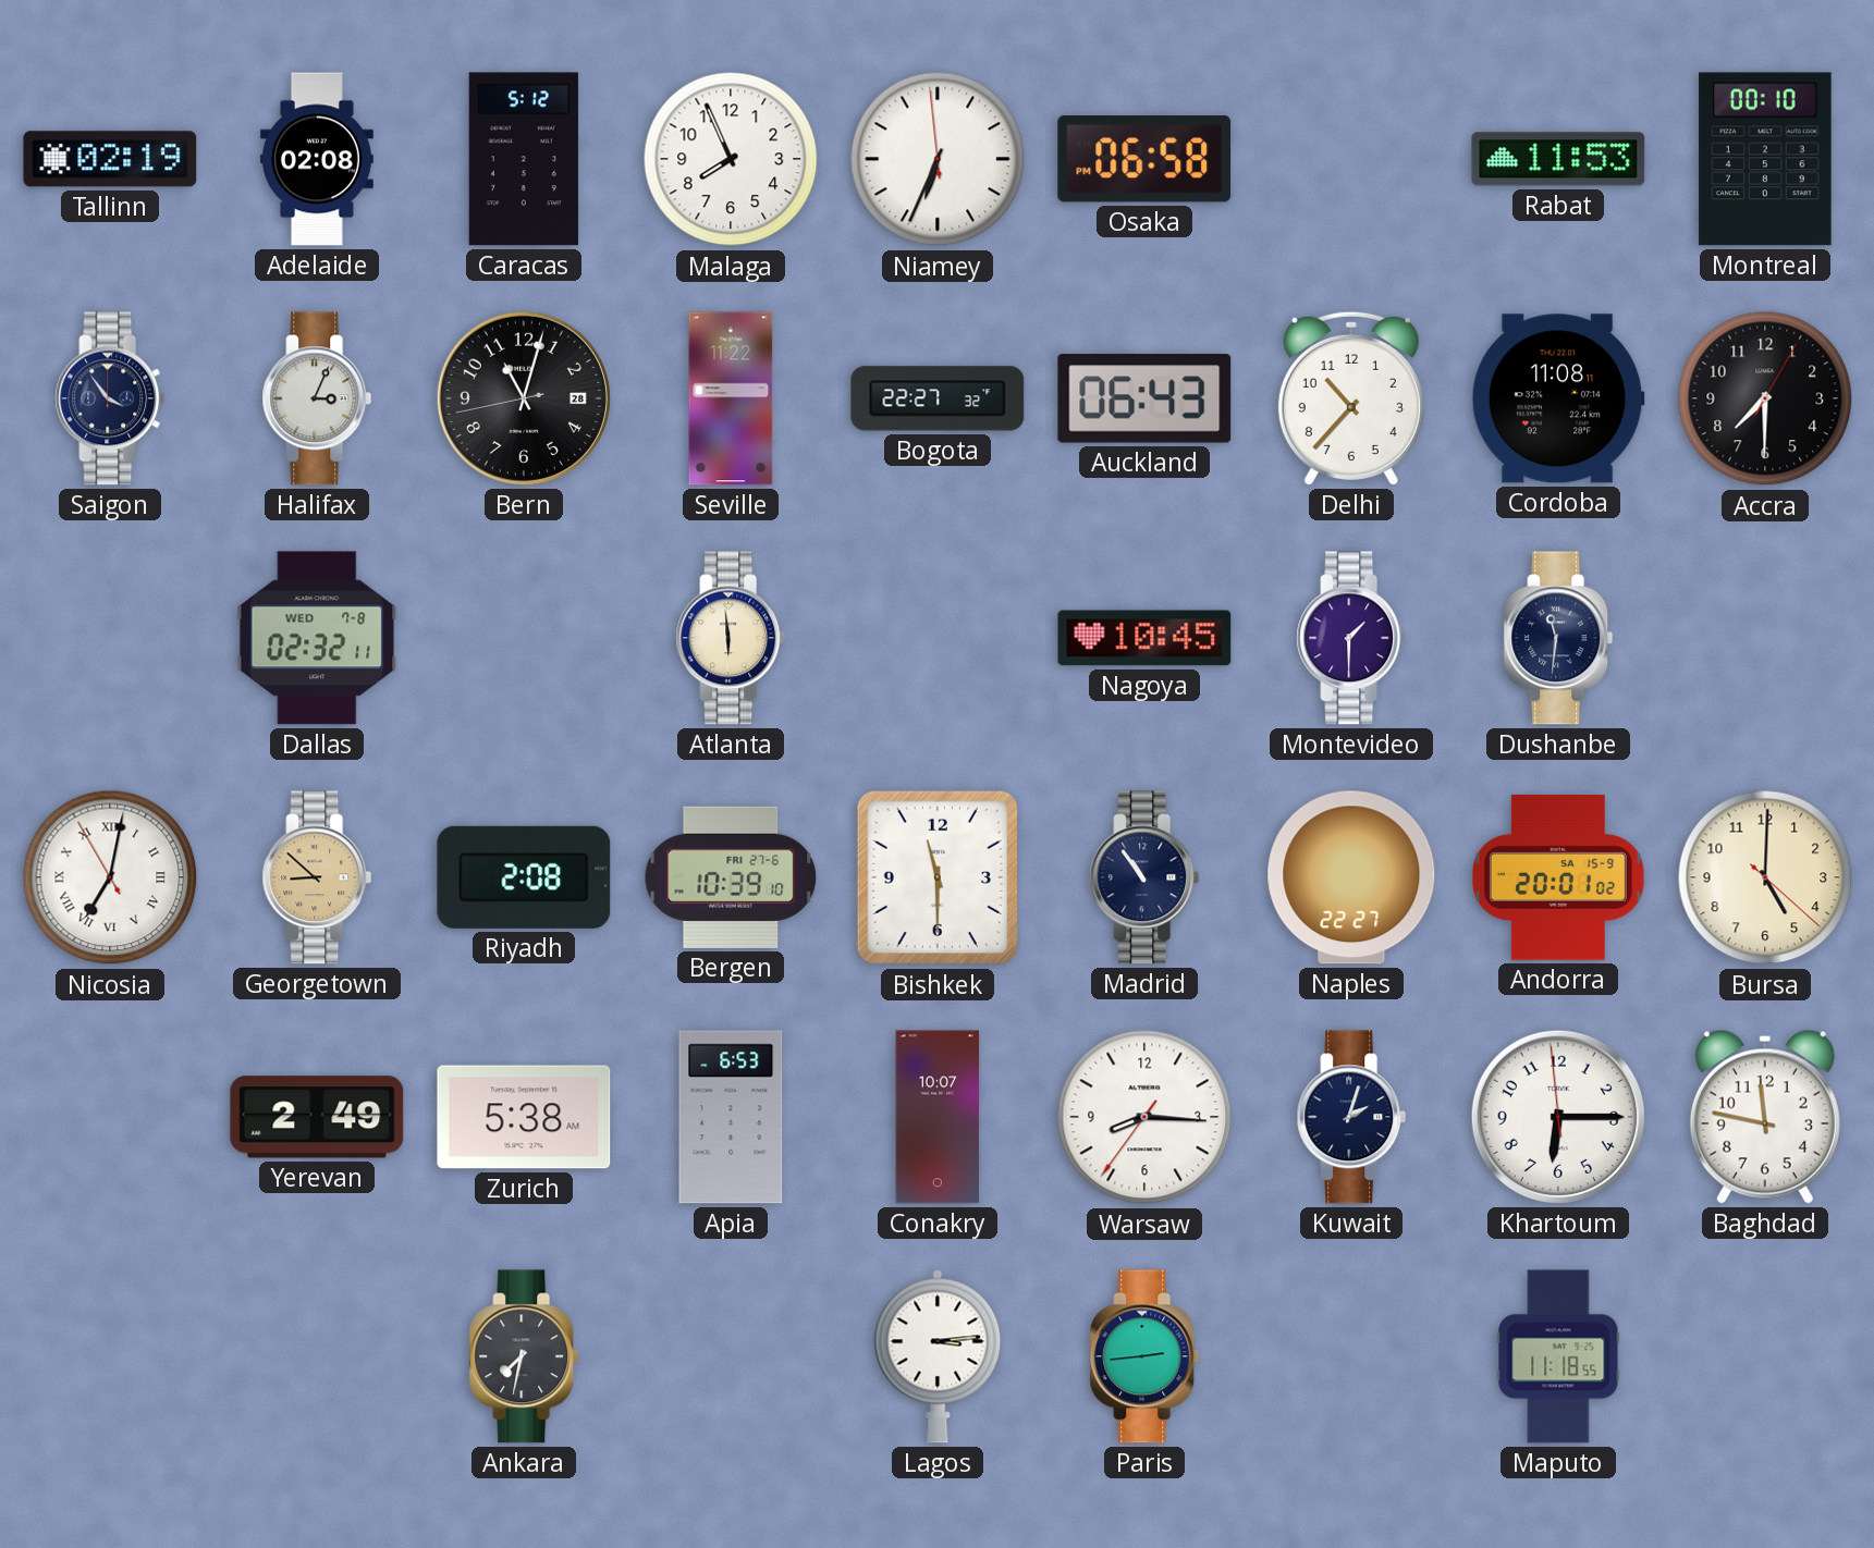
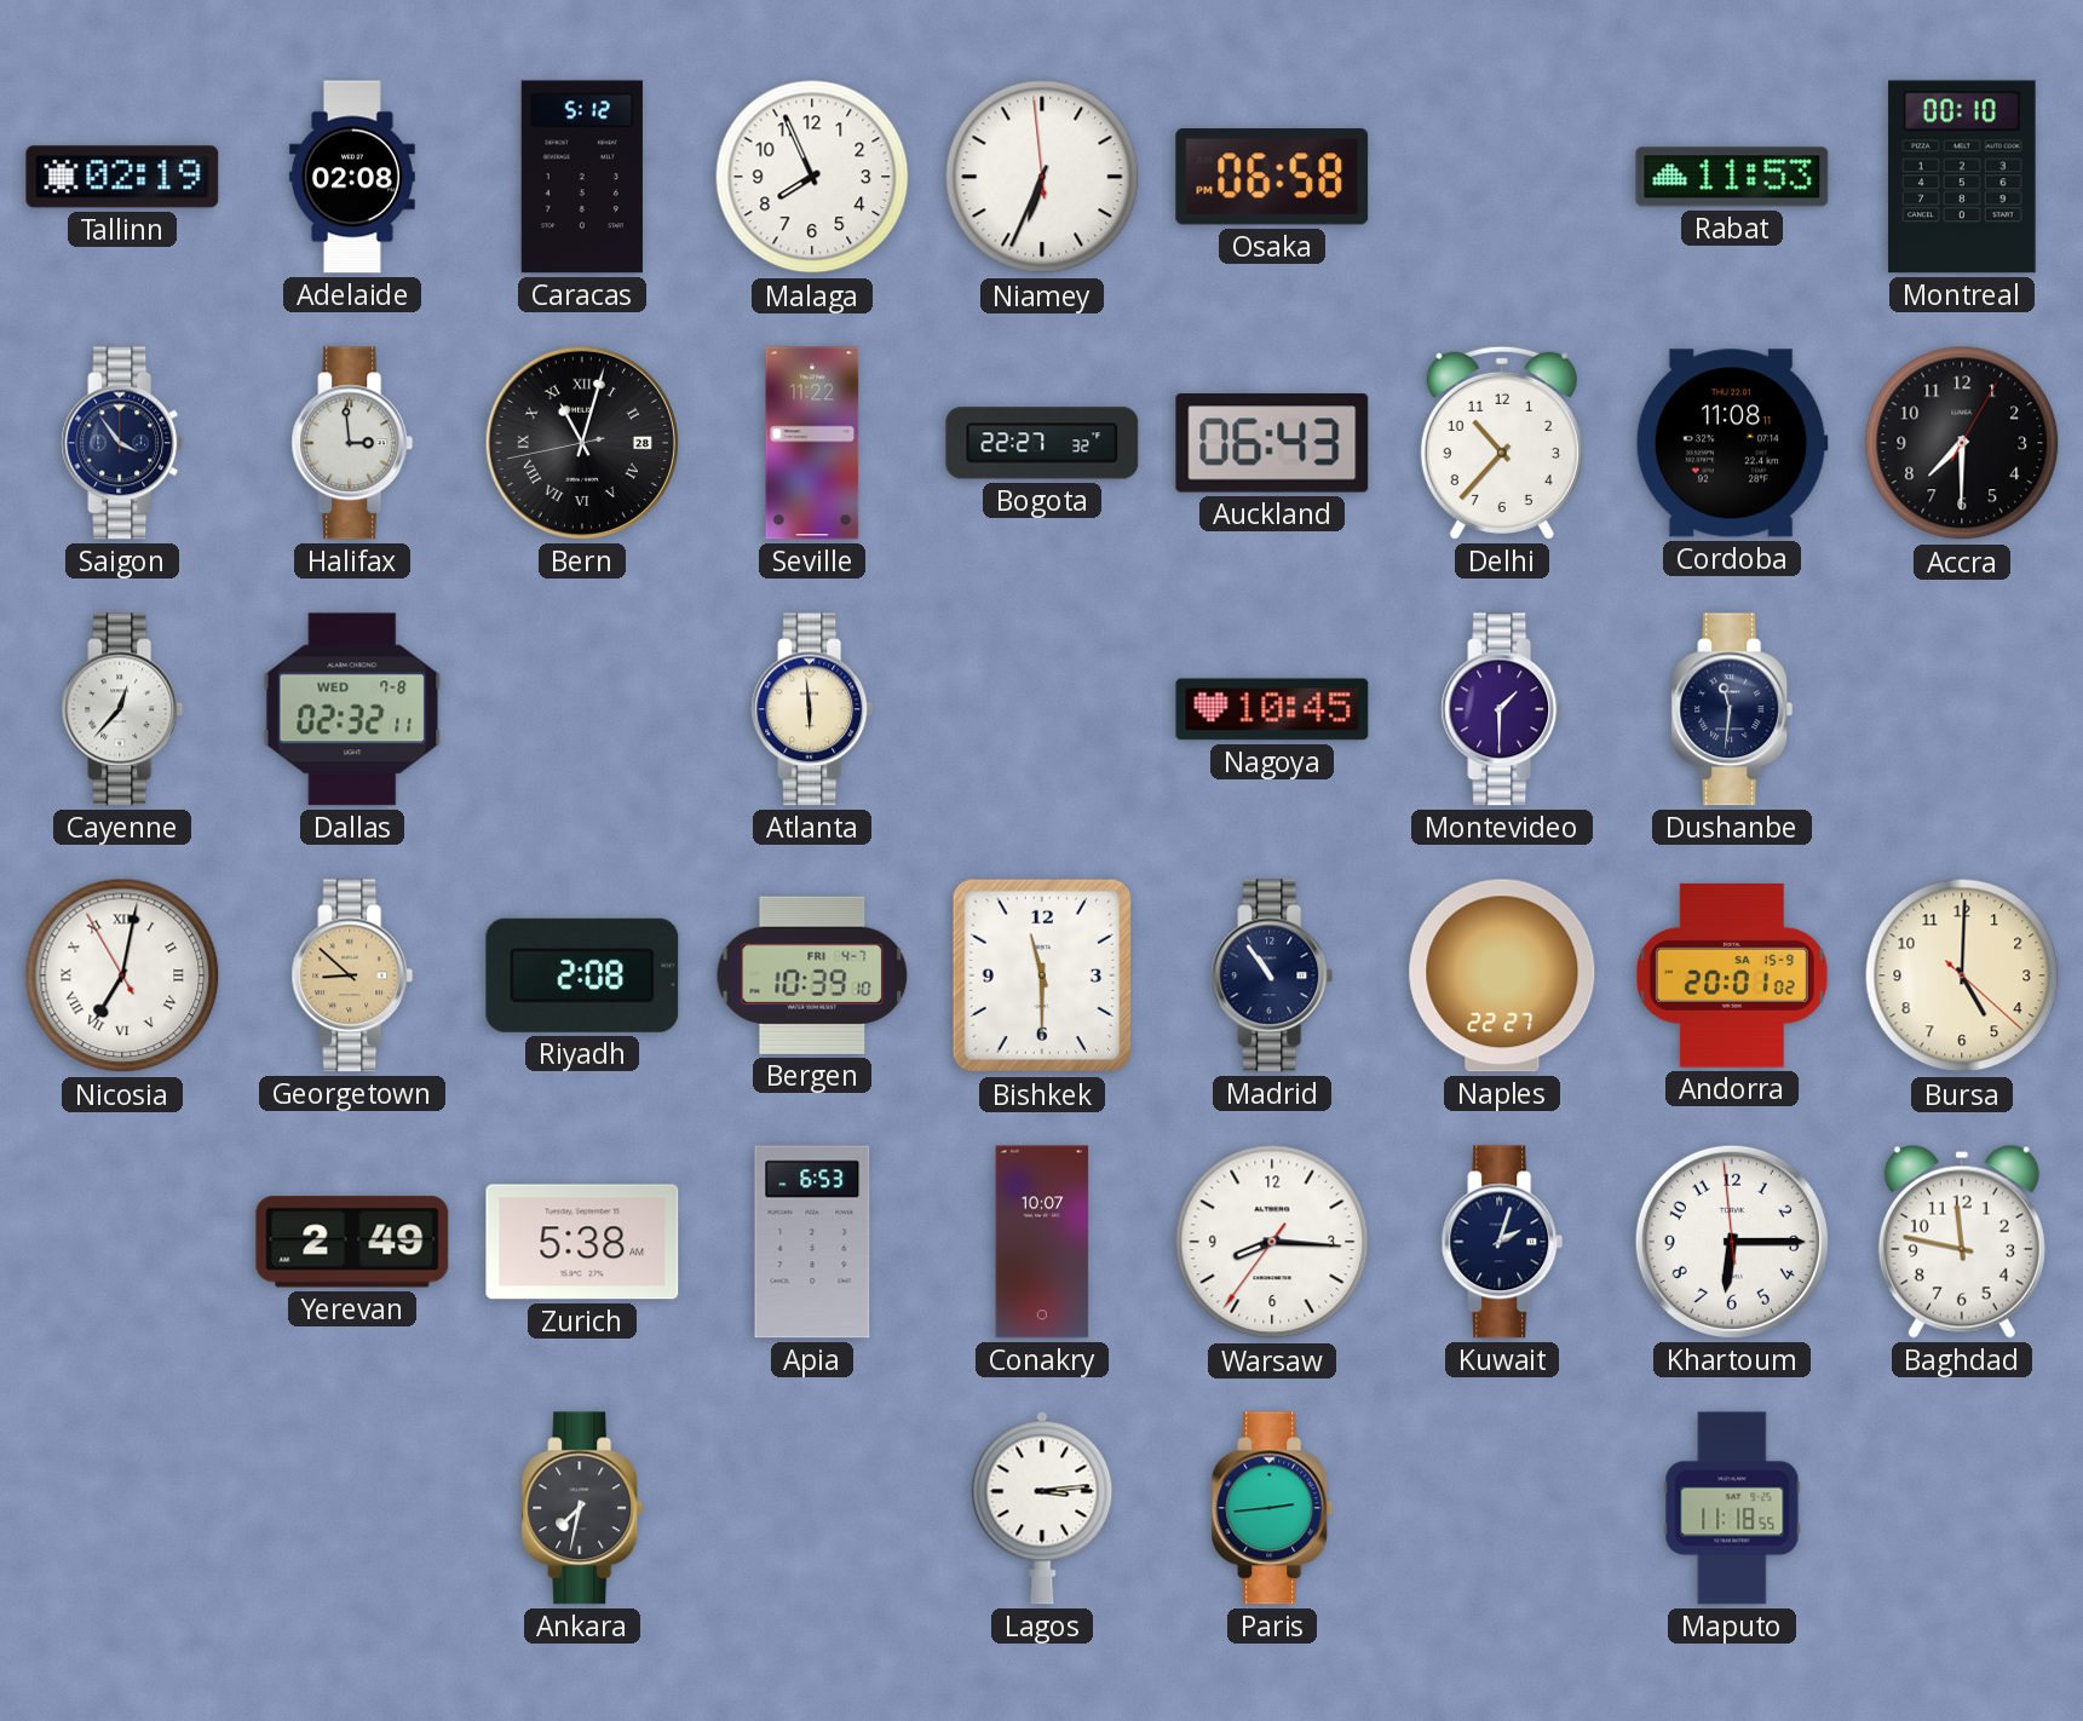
Halifax: 3:04 -> 2:59
Bern numerals: Arabic -> Roman
Cayenne: none -> 12:37
Bergen date: FRI 27-6 -> FRI 4-7
